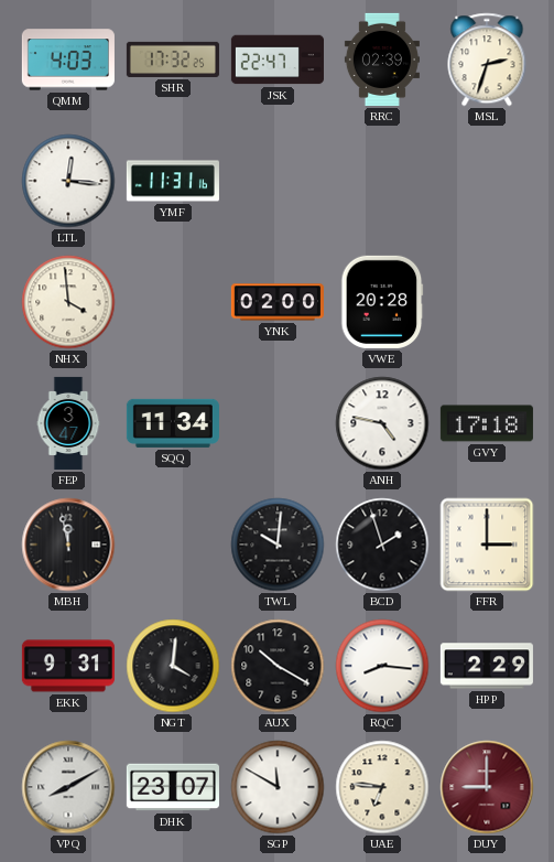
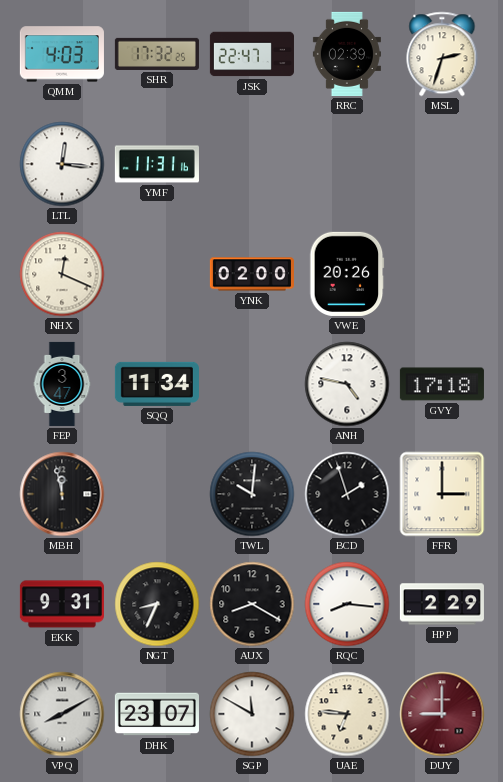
NHX: 3:59 -> 12:19
VWE: 20:28 -> 20:26
NGT: 4:01 -> 8:34
AUX: 10:20 -> 8:20
